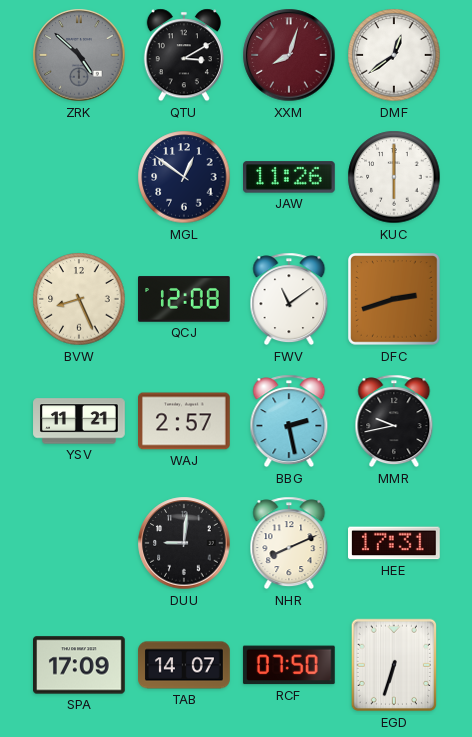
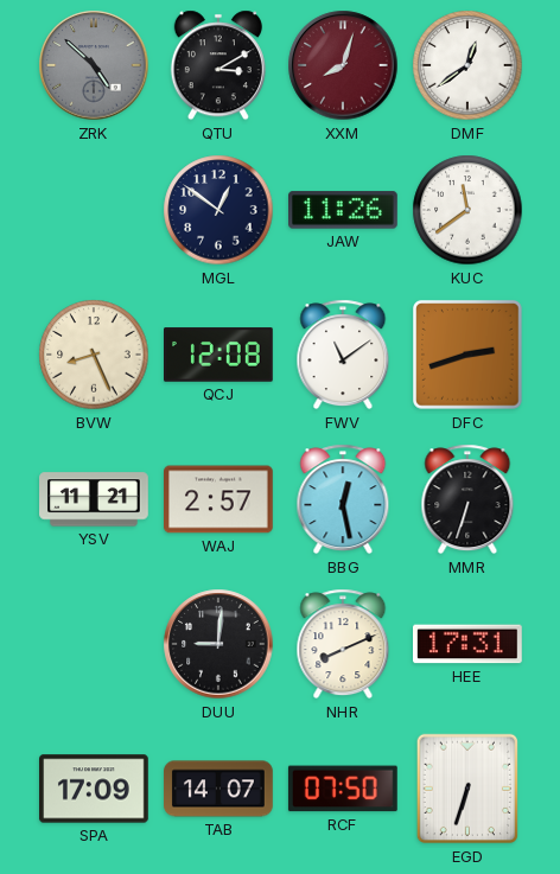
KUC: 6:00 -> 11:39
BBG: 2:28 -> 12:28
MMR: 9:43 -> 6:33
